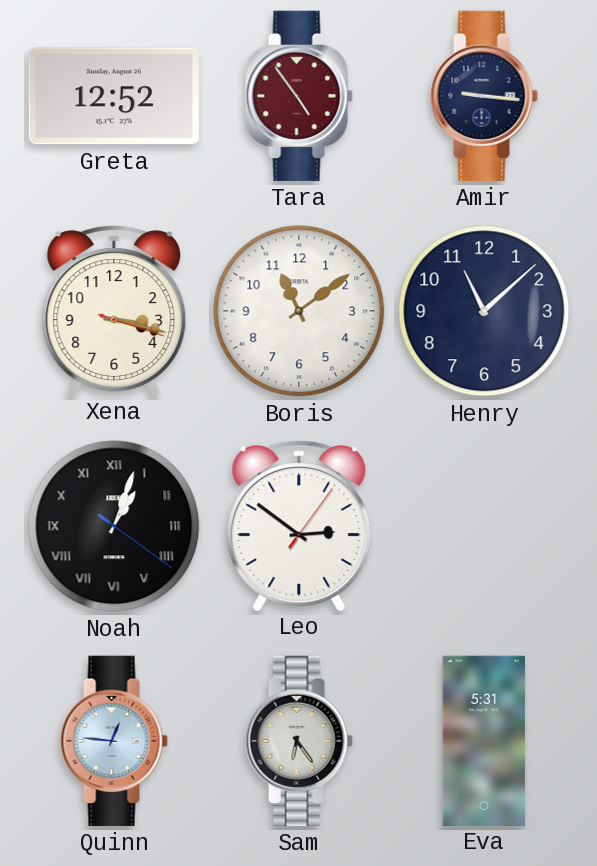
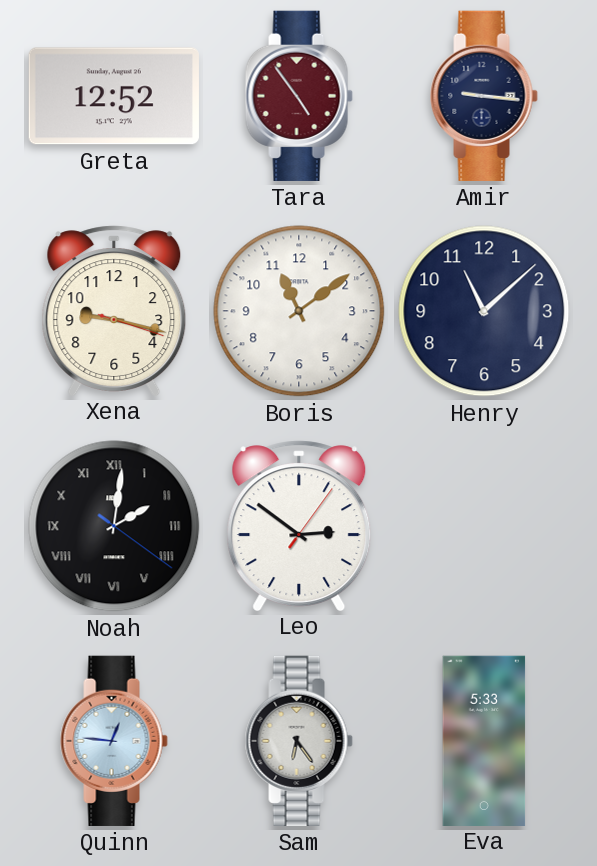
Xena: 3:17 -> 9:17
Noah: 1:03 -> 2:01
Eva: 5:31 -> 5:33
